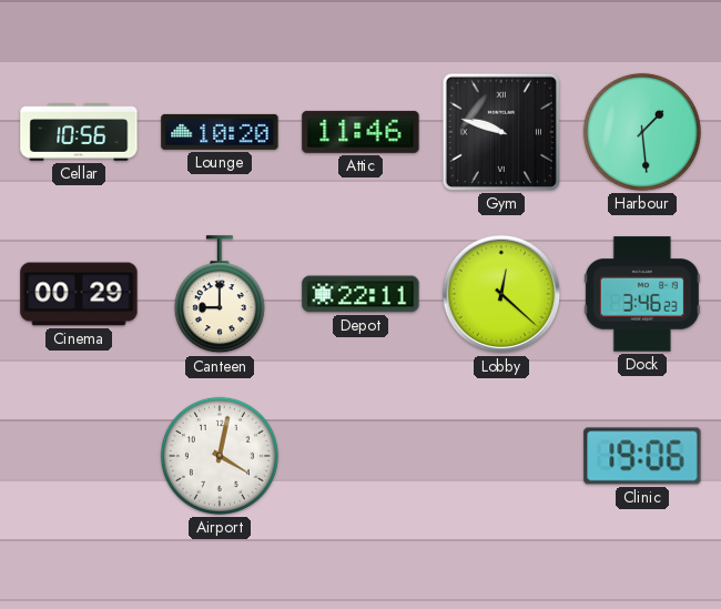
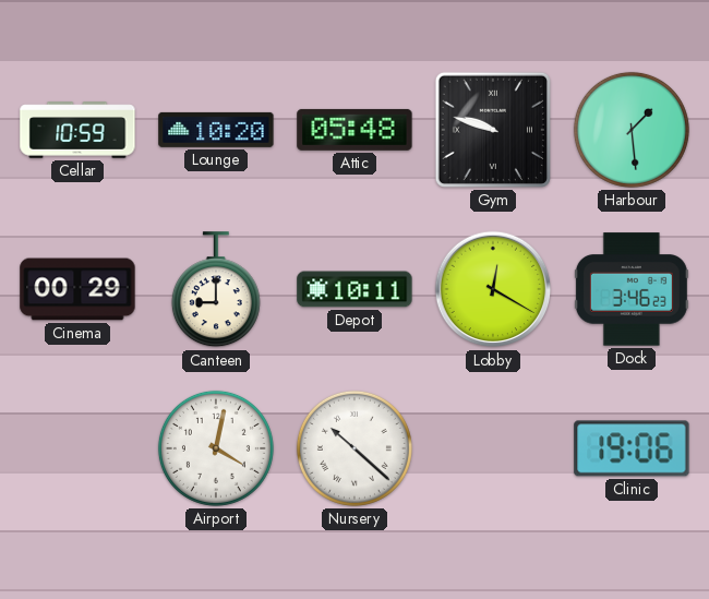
Cellar: 10:56 -> 10:59
Attic: 11:46 -> 05:48
Depot: 22:11 -> 10:11
Lobby: 12:22 -> 12:20
Nursery: none -> 10:22
